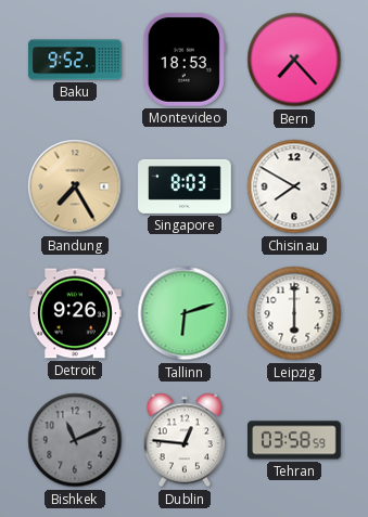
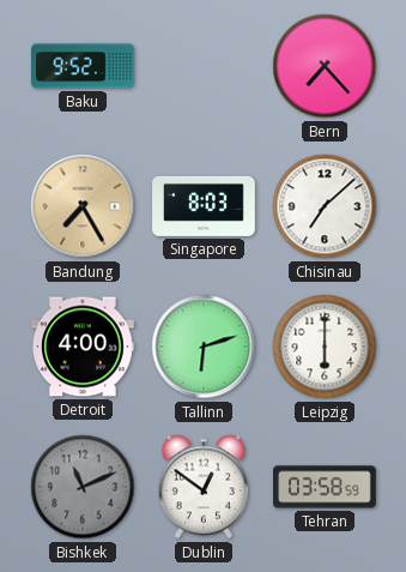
Montevideo: 18:53 -> none
Chisinau: 7:50 -> 7:08
Detroit: 9:26 -> 4:00
Dublin: 12:46 -> 12:51
